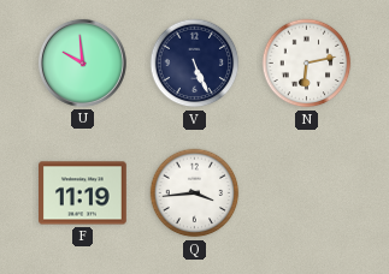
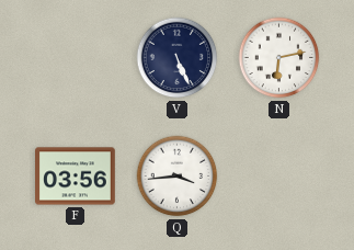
U: 9:59 -> none
F: 11:19 -> 03:56
